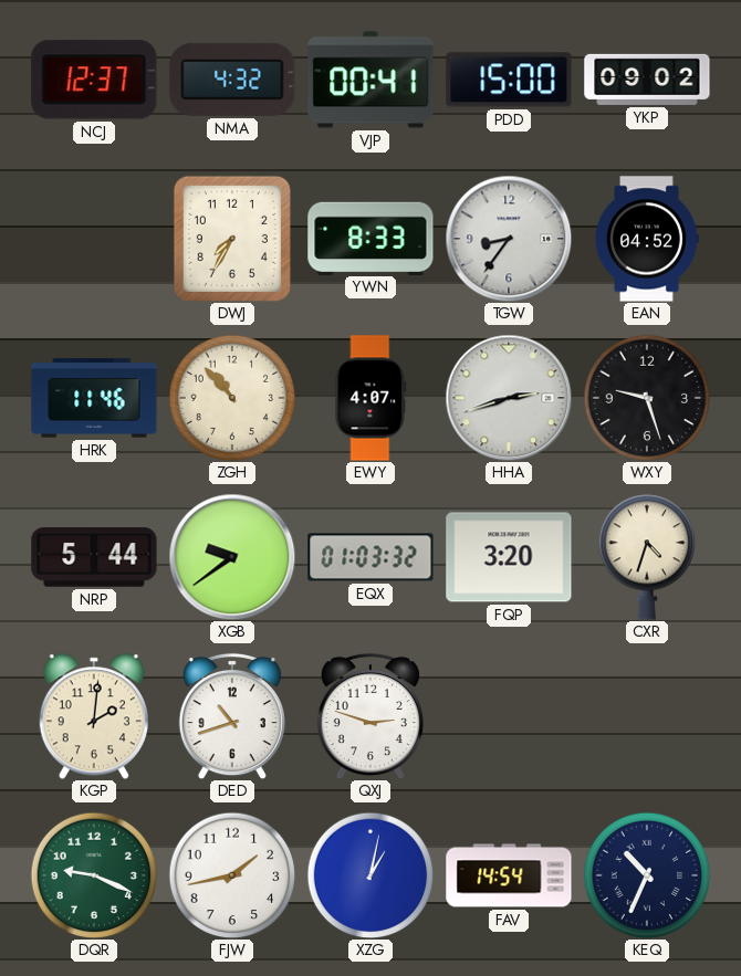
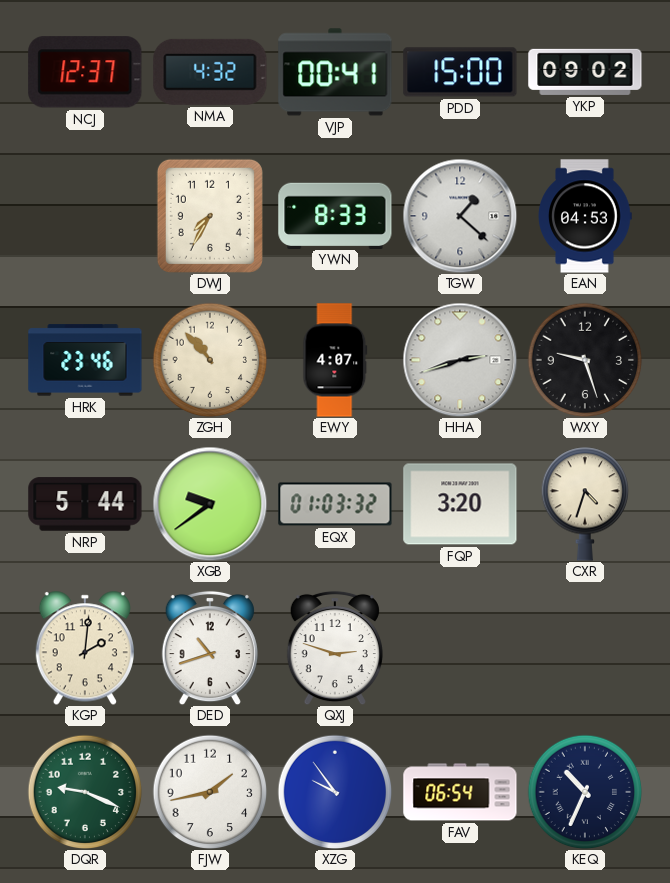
TGW: 8:36 -> 1:22
EAN: 04:52 -> 04:53
HRK: 11:46 -> 23:46
XZG: 1:02 -> 9:54
FAV: 14:54 -> 06:54
